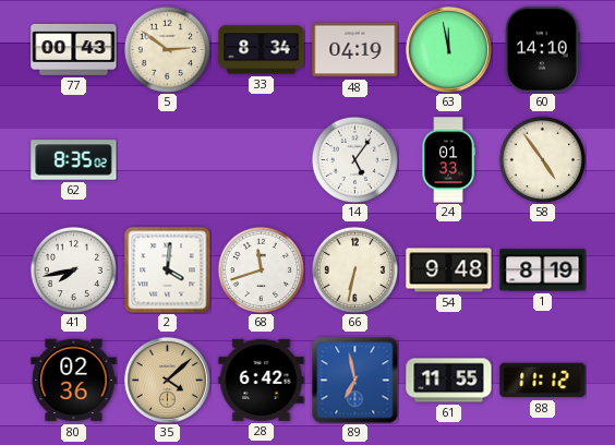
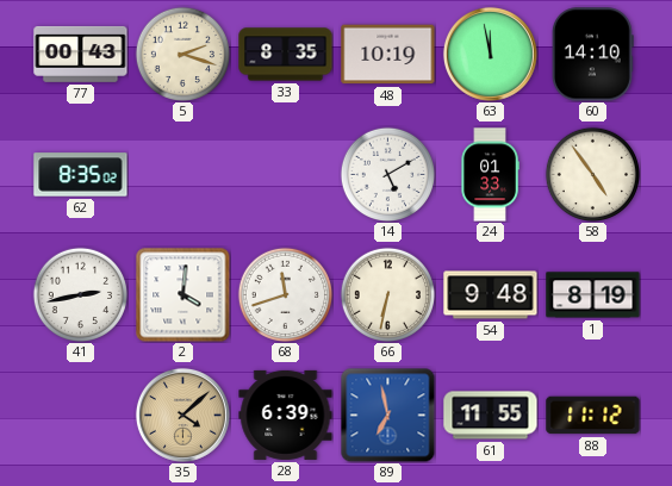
5: 2:51 -> 2:18
33: 8:34 -> 8:35
48: 04:19 -> 10:19
14: 5:06 -> 5:10
41: 7:43 -> 2:43
80: 02:36 -> none
28: 6:42 -> 6:39
